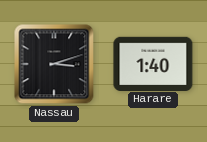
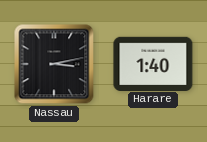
Nassau: 3:12 -> 3:13
